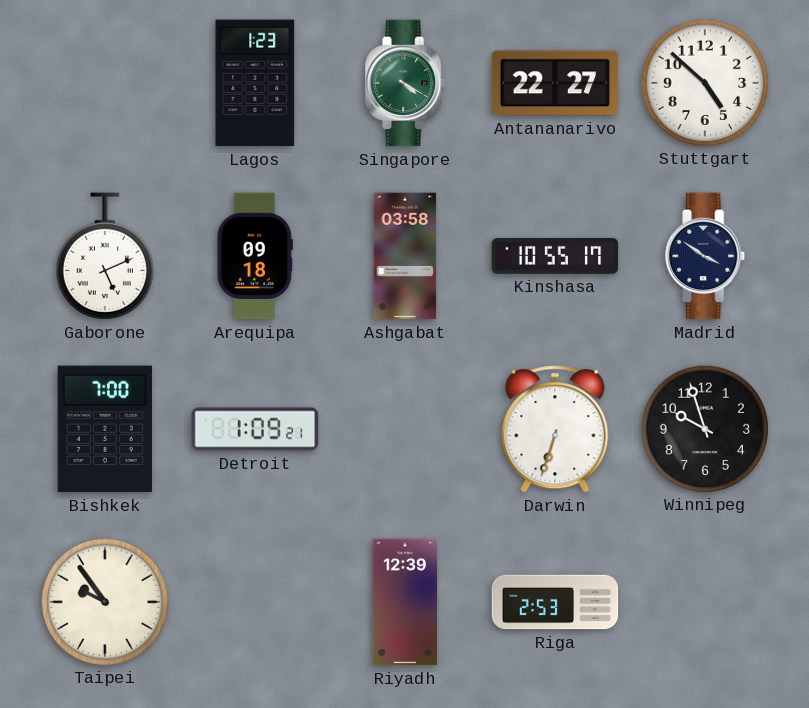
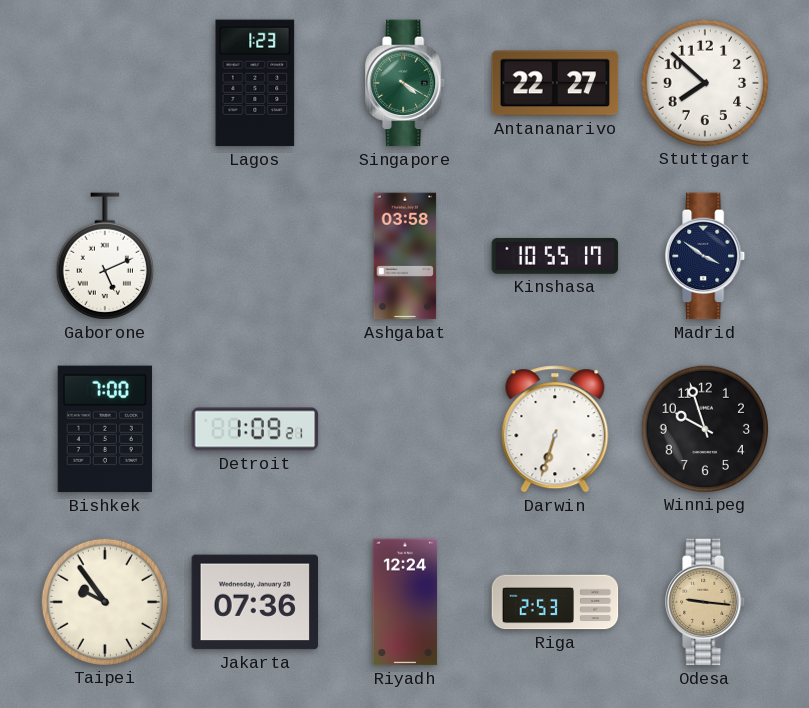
Stuttgart: 4:52 -> 7:52
Arequipa: 09:18 -> none
Jakarta: none -> 07:36
Riyadh: 12:39 -> 12:24
Odesa: none -> 9:16
